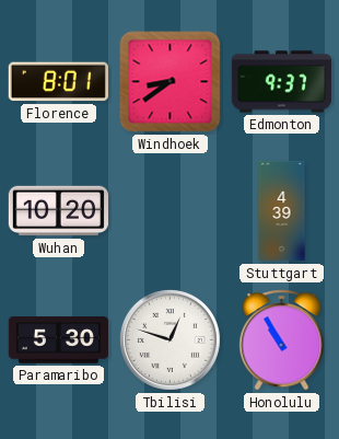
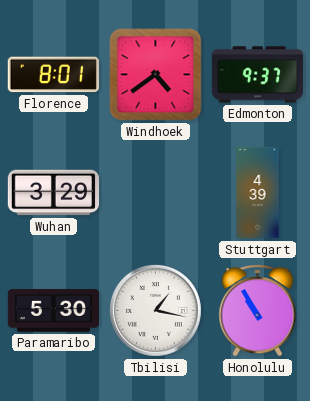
Windhoek: 8:39 -> 4:39
Wuhan: 10:20 -> 3:29
Tbilisi: 12:48 -> 1:17
